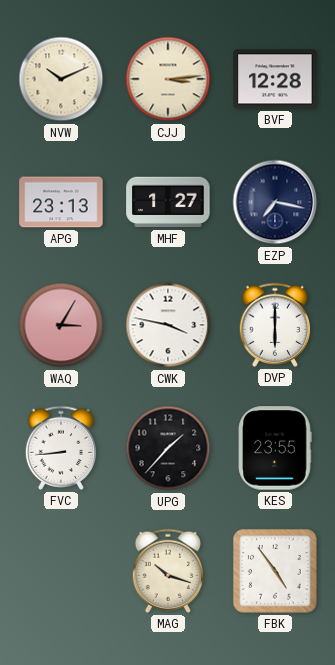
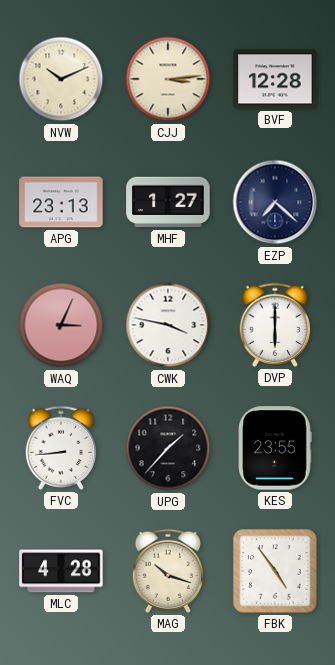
EZP: 7:17 -> 7:22
WAQ: 3:05 -> 3:04
MLC: none -> 4:28
